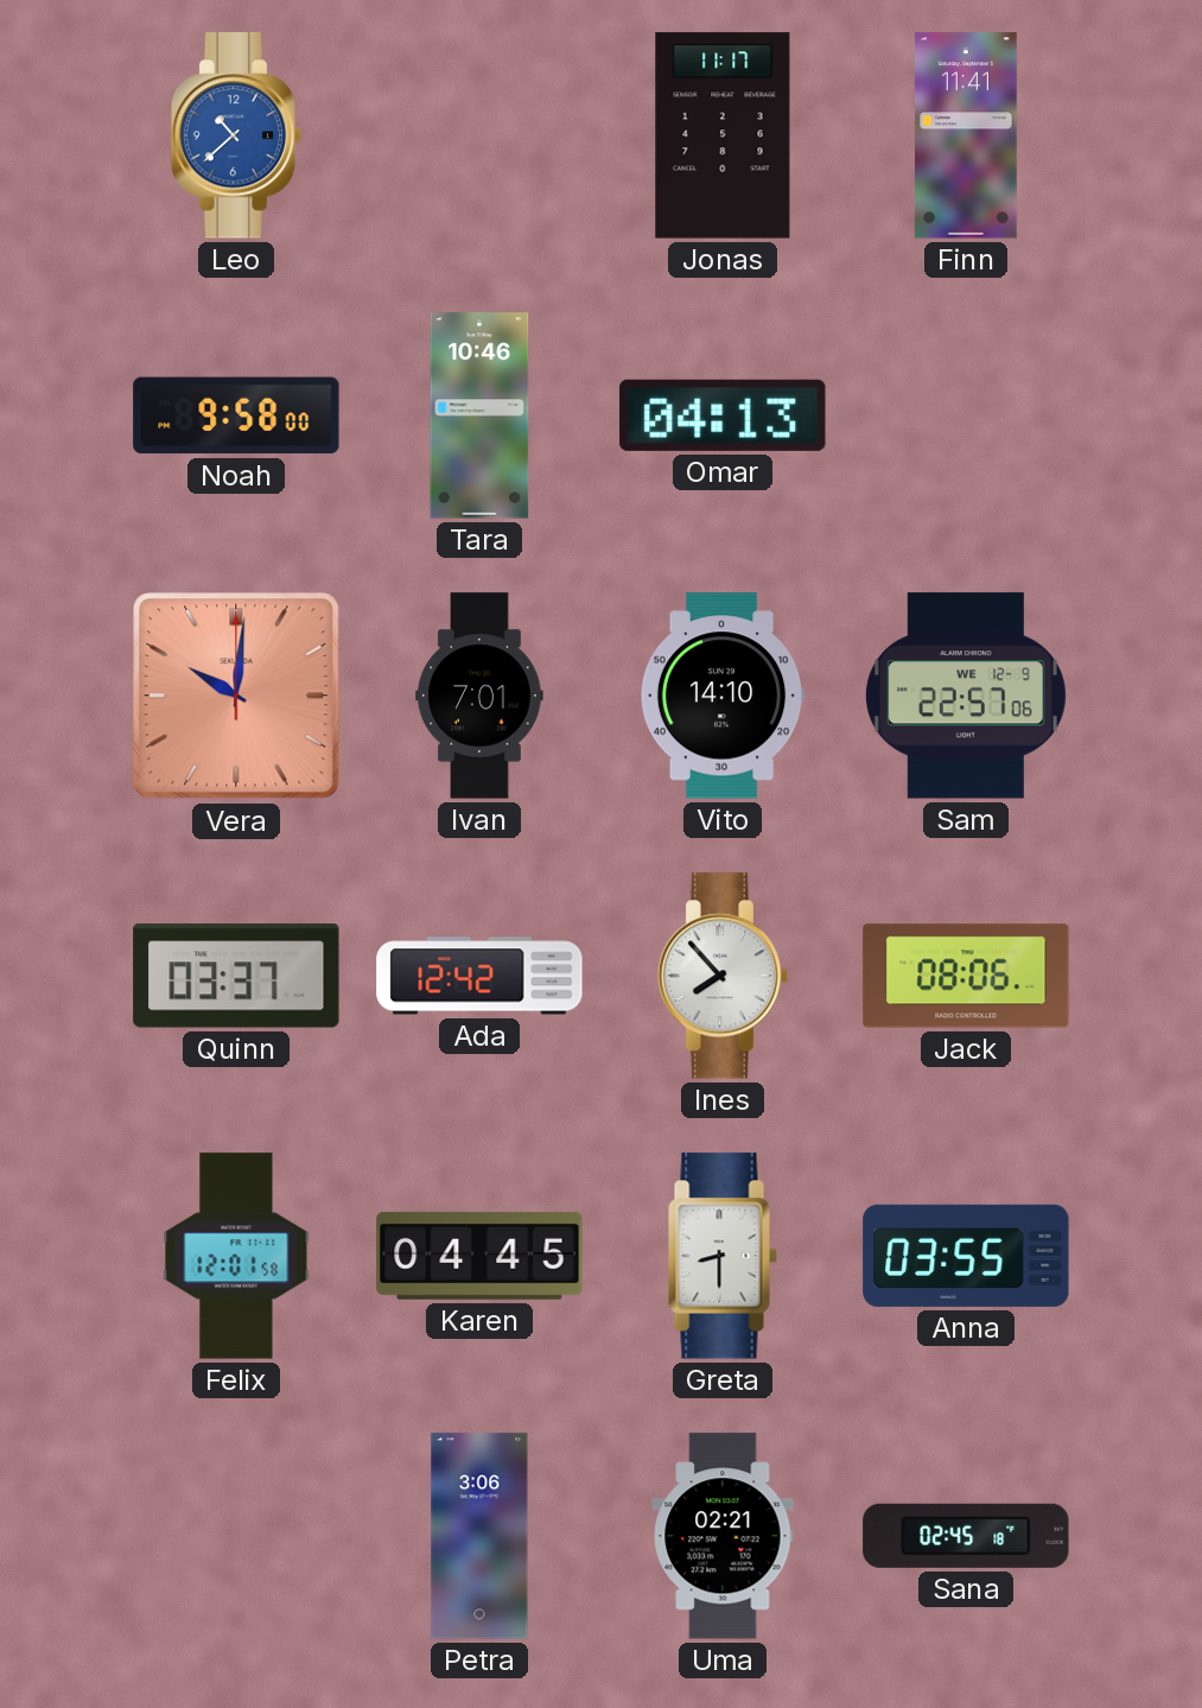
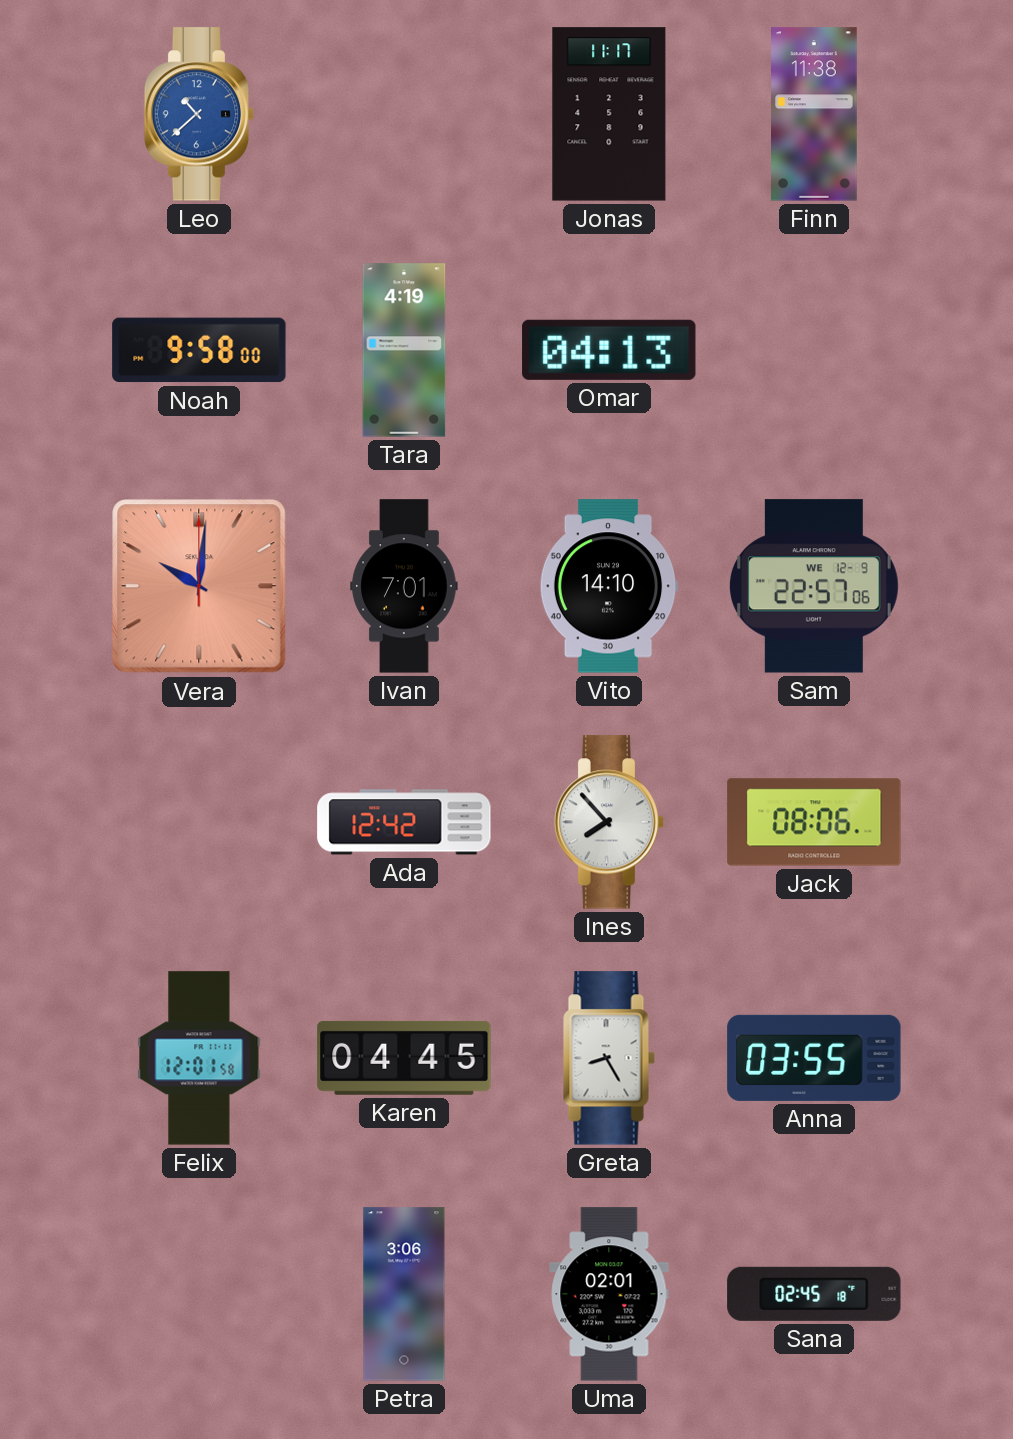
Finn: 11:41 -> 11:38
Tara: 10:46 -> 4:19
Quinn: 03:37 -> none
Greta: 8:30 -> 8:25
Uma: 02:21 -> 02:01
